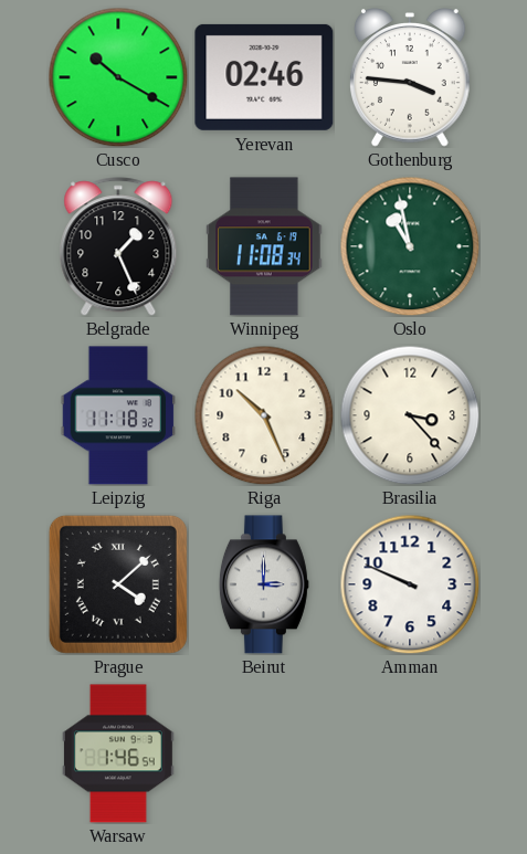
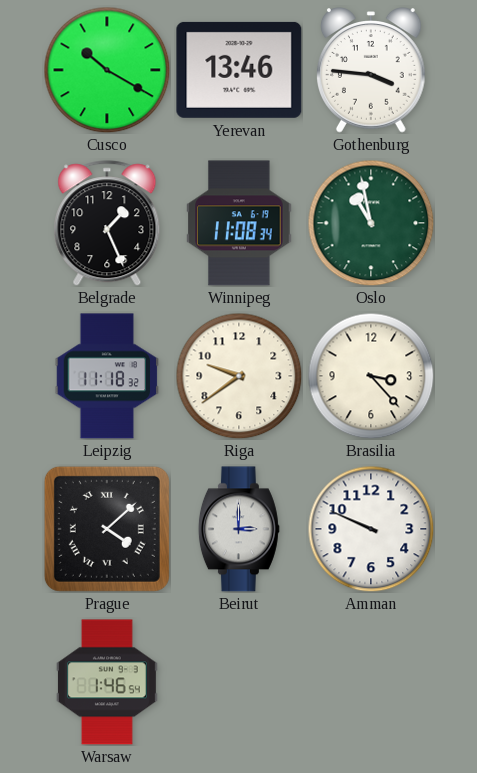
Yerevan: 02:46 -> 13:46
Riga: 10:26 -> 9:39
